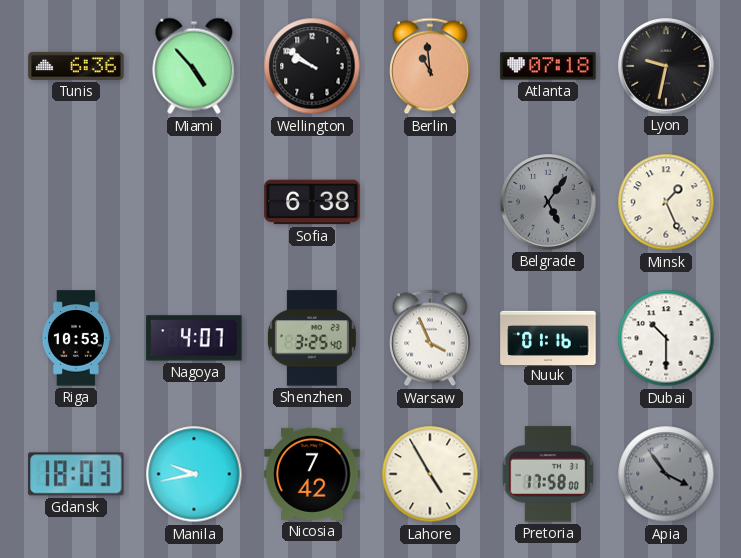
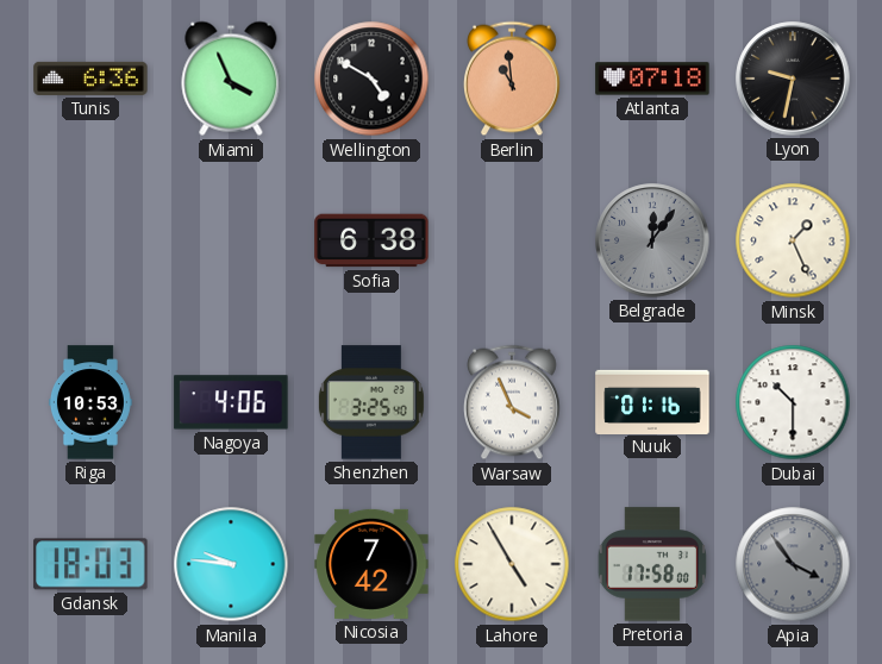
Miami: 4:53 -> 3:56
Wellington: 9:51 -> 4:50
Belgrade: 5:06 -> 12:06
Nagoya: 4:07 -> 4:06
Manila: 9:43 -> 9:46
